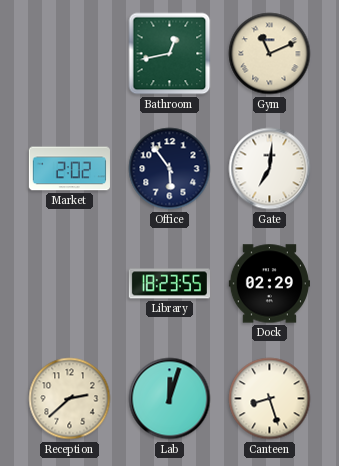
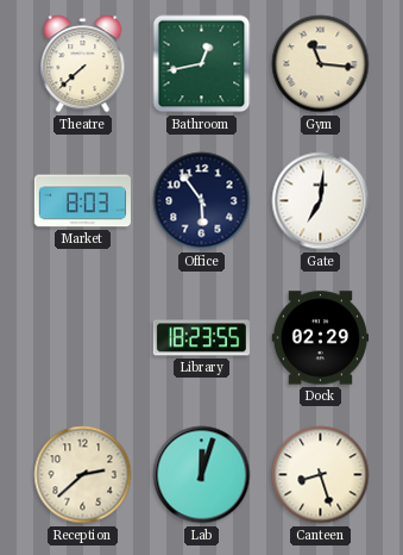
Theatre: none -> 7:38
Gym: 11:11 -> 11:16
Market: 2:02 -> 8:03
